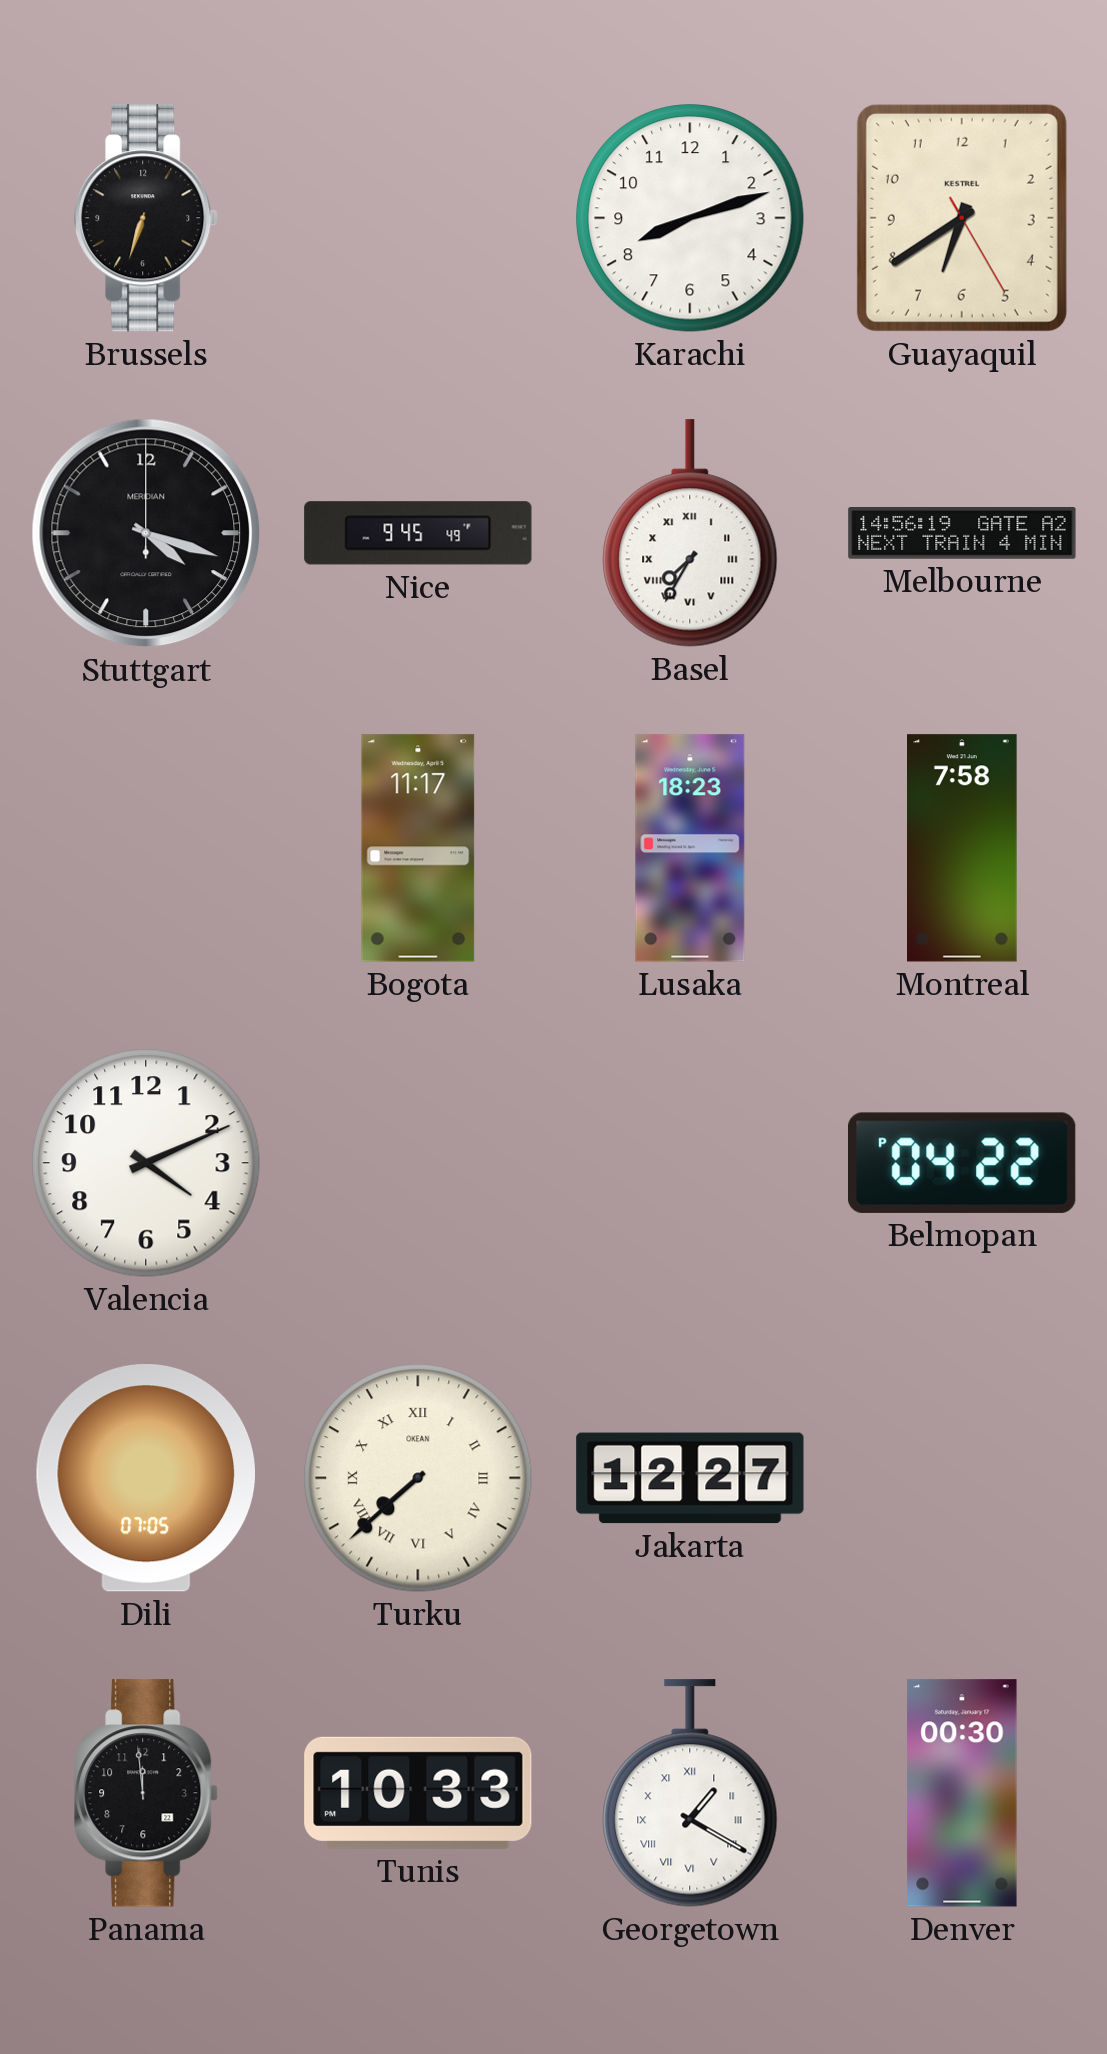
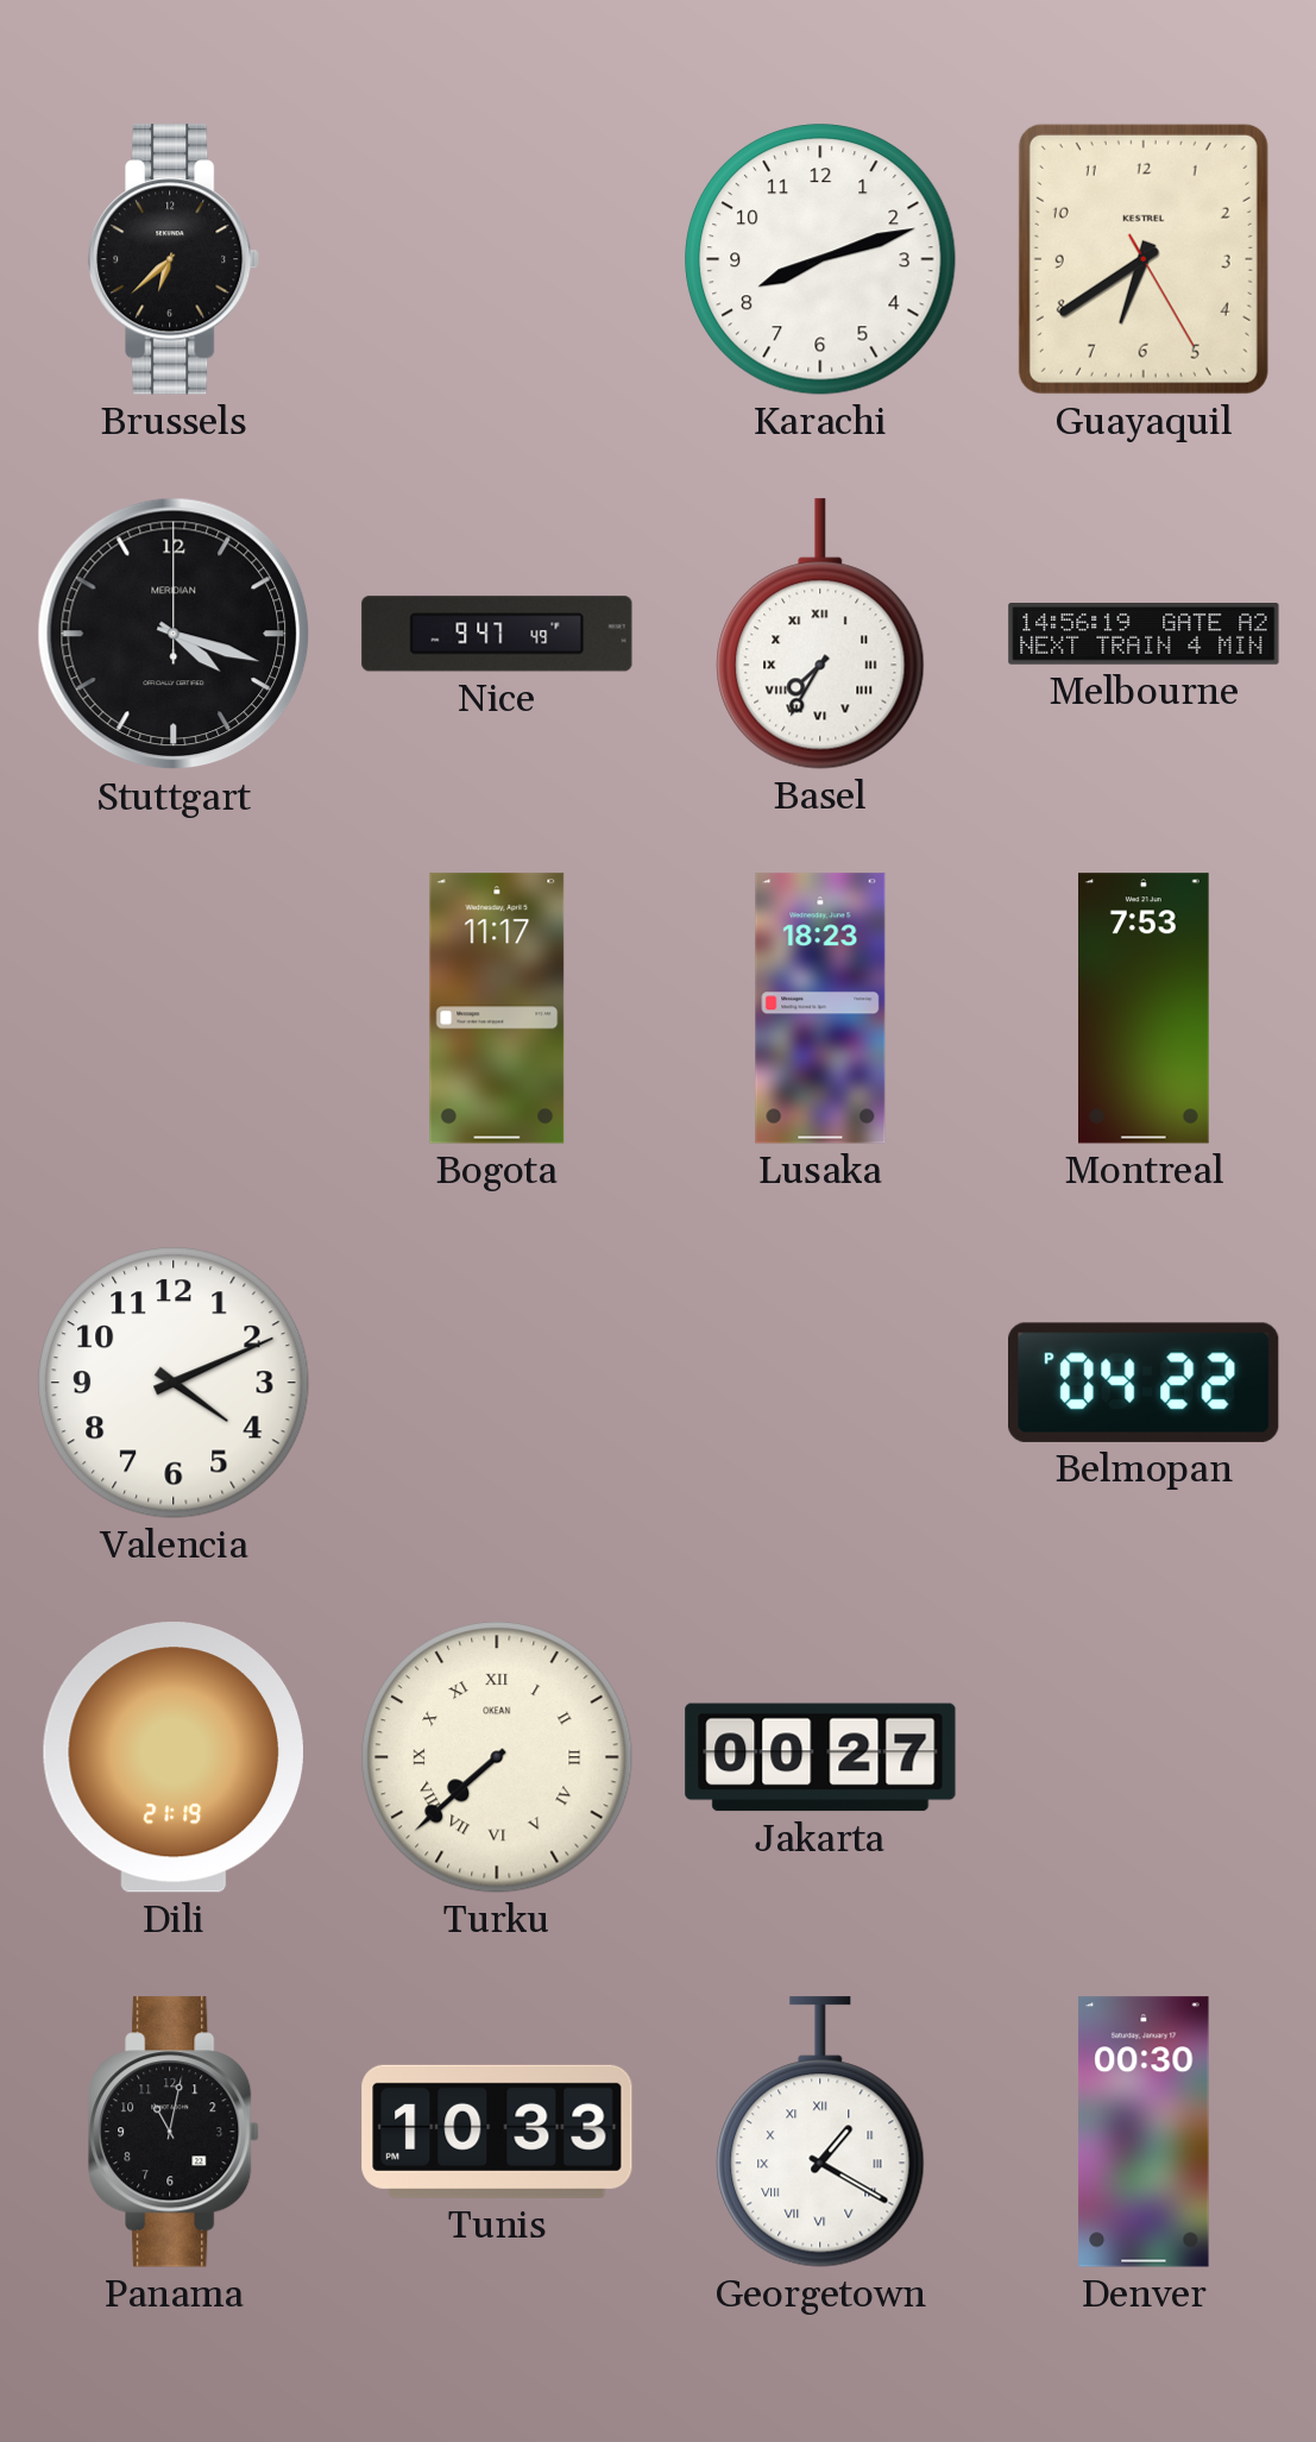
Brussels: 6:33 -> 6:38
Nice: 9:45 -> 9:47
Montreal: 7:58 -> 7:53
Dili: 07:05 -> 21:19
Jakarta: 12:27 -> 00:27
Panama: 11:59 -> 11:02
